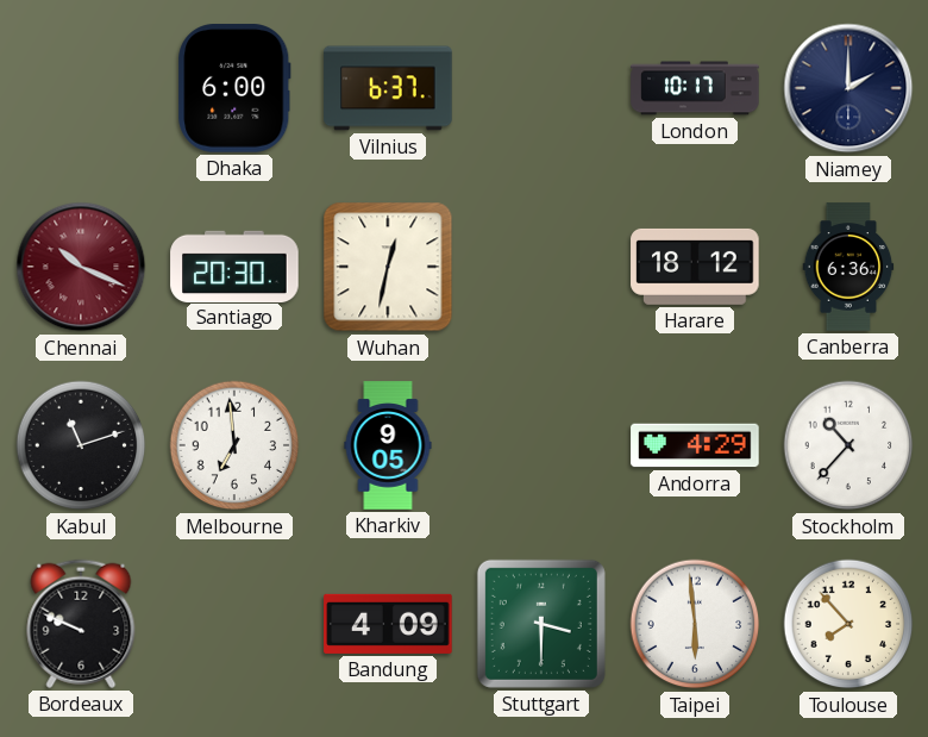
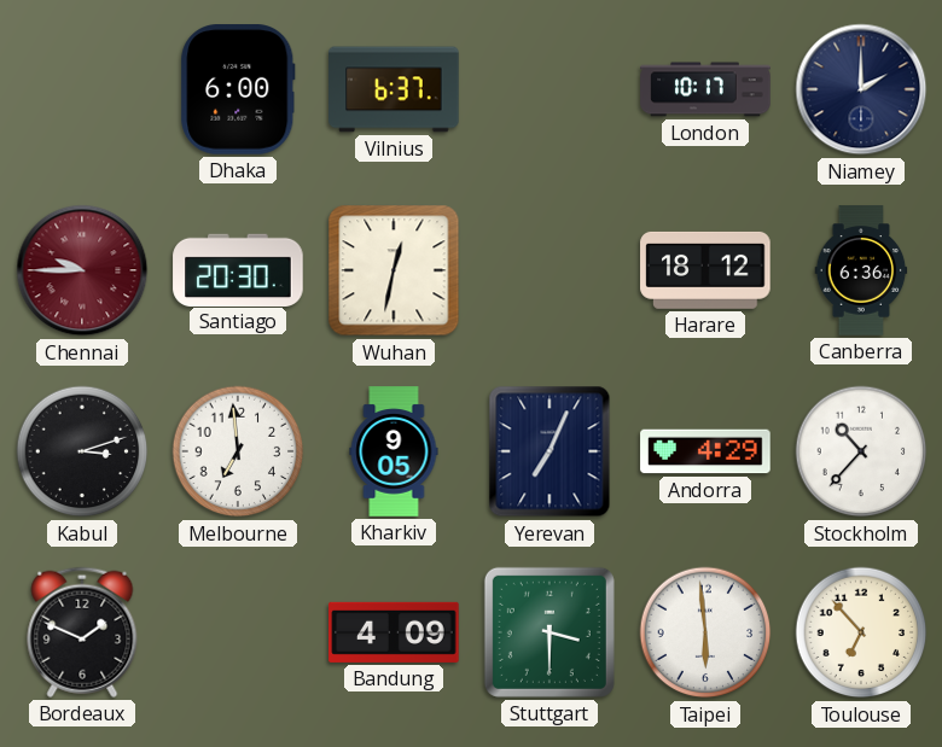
Chennai: 10:19 -> 9:45
Kabul: 11:12 -> 3:12
Yerevan: none -> 7:04
Bordeaux: 9:49 -> 1:49
Toulouse: 7:53 -> 6:53
